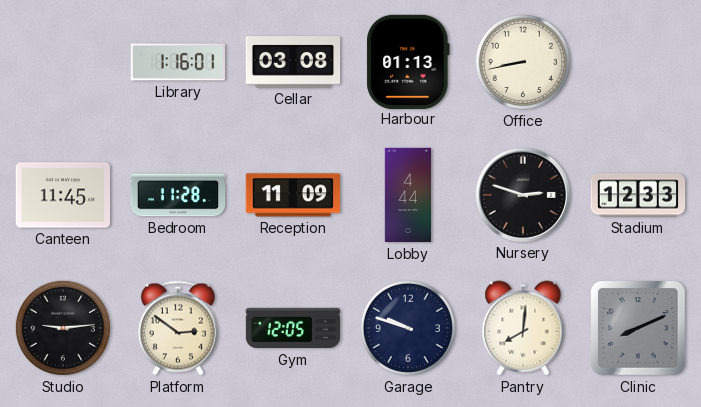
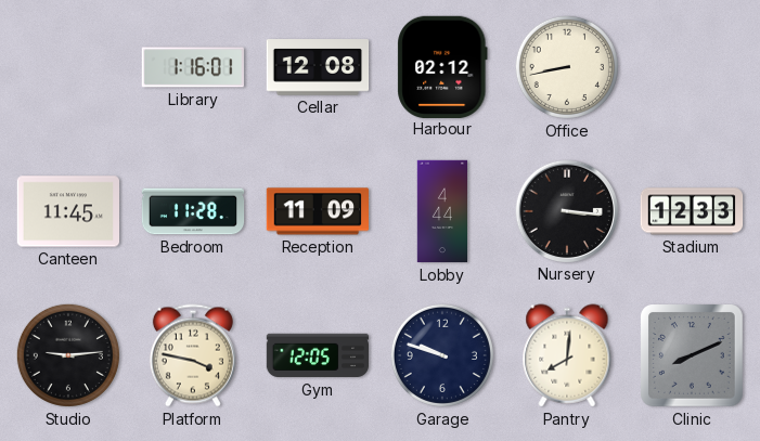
Cellar: 03:08 -> 12:08
Harbour: 01:13 -> 02:12
Nursery: 2:48 -> 3:16
Platform: 2:51 -> 3:47
